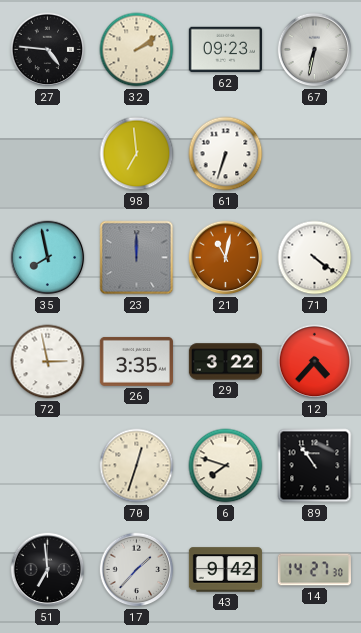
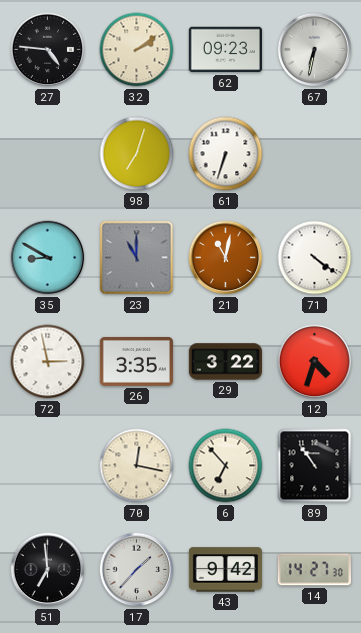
98: 6:59 -> 7:03
35: 7:58 -> 8:50
23: 12:00 -> 11:00
12: 4:37 -> 4:33
70: 12:33 -> 12:17
6: 7:48 -> 6:53
